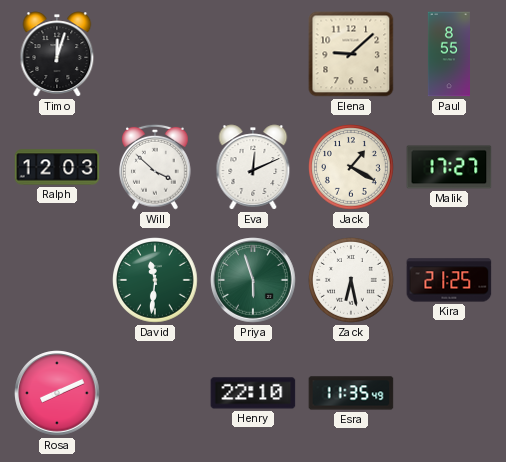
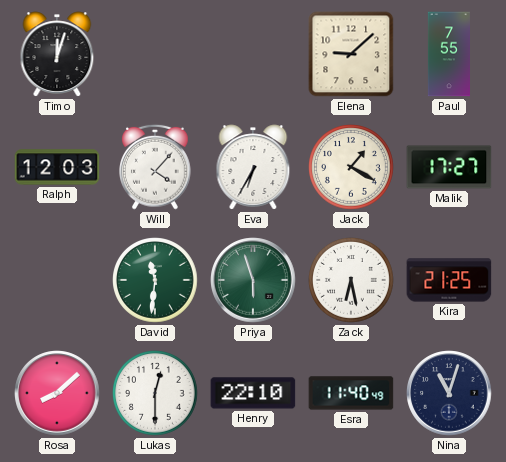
Paul: 8:55 -> 7:55
Will: 3:52 -> 4:07
Eva: 12:11 -> 6:35
Rosa: 8:11 -> 8:08
Lukas: none -> 12:30
Esra: 11:35 -> 11:40
Nina: none -> 11:03
